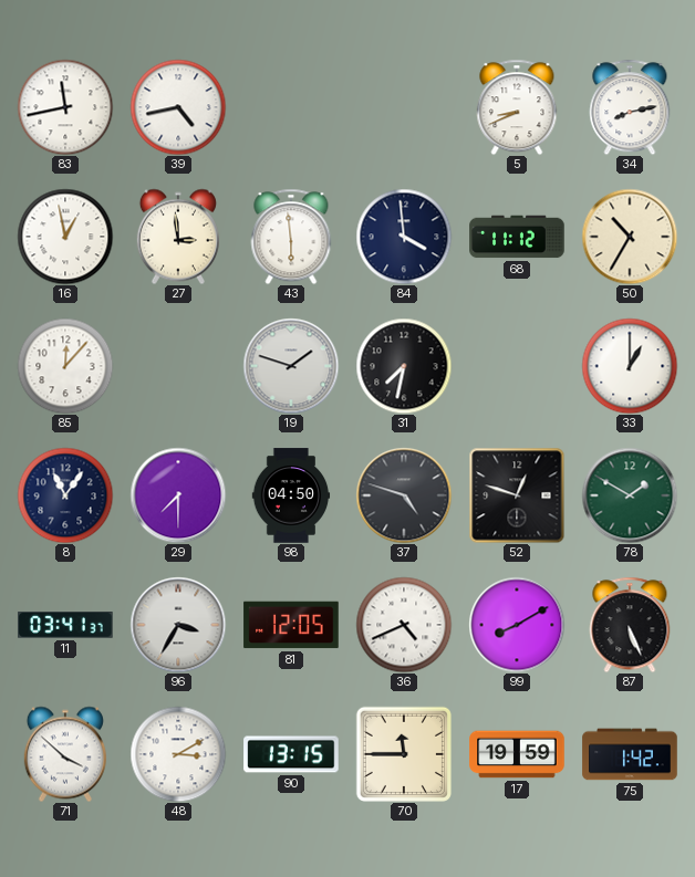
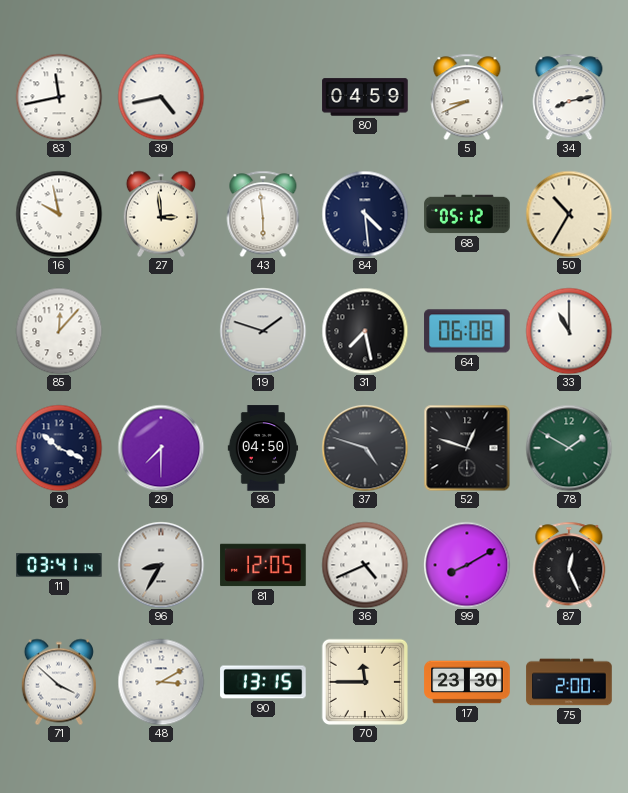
80: none -> 04:59
16: 12:58 -> 9:58
84: 3:59 -> 4:29
68: 11:12 -> 05:12
31: 7:32 -> 7:28
64: none -> 06:08
33: 1:00 -> 11:00
8: 11:06 -> 10:19
11: 03:41:37 -> 03:41:14
96: 3:35 -> 8:35
87: 5:26 -> 12:26
17: 19:59 -> 23:30
75: 1:42 -> 2:00
